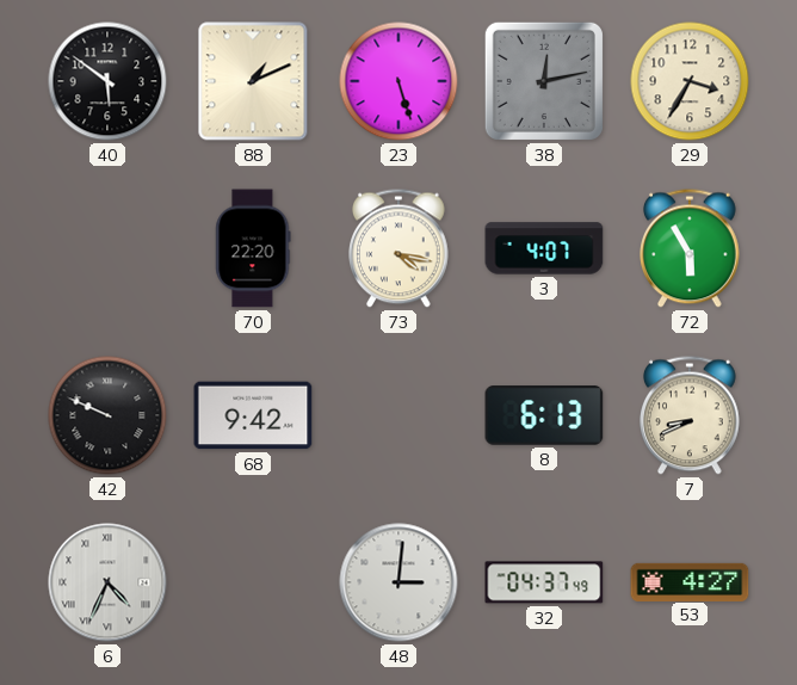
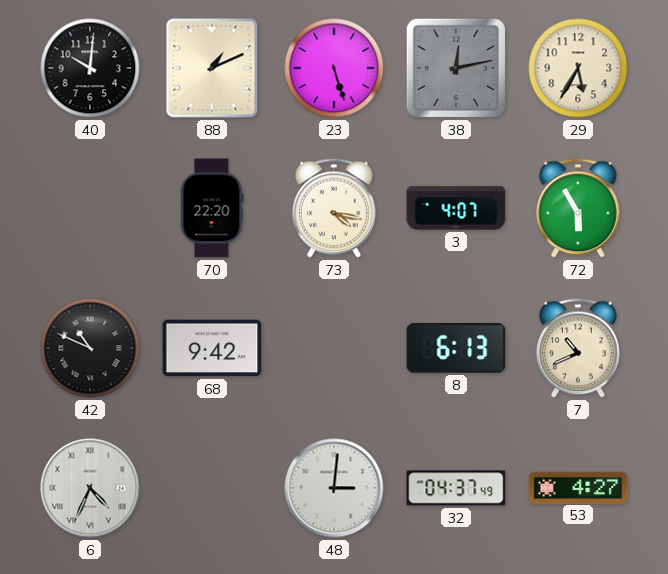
40: 5:51 -> 10:01
29: 3:35 -> 5:35
42: 9:49 -> 10:49
7: 8:41 -> 10:41
